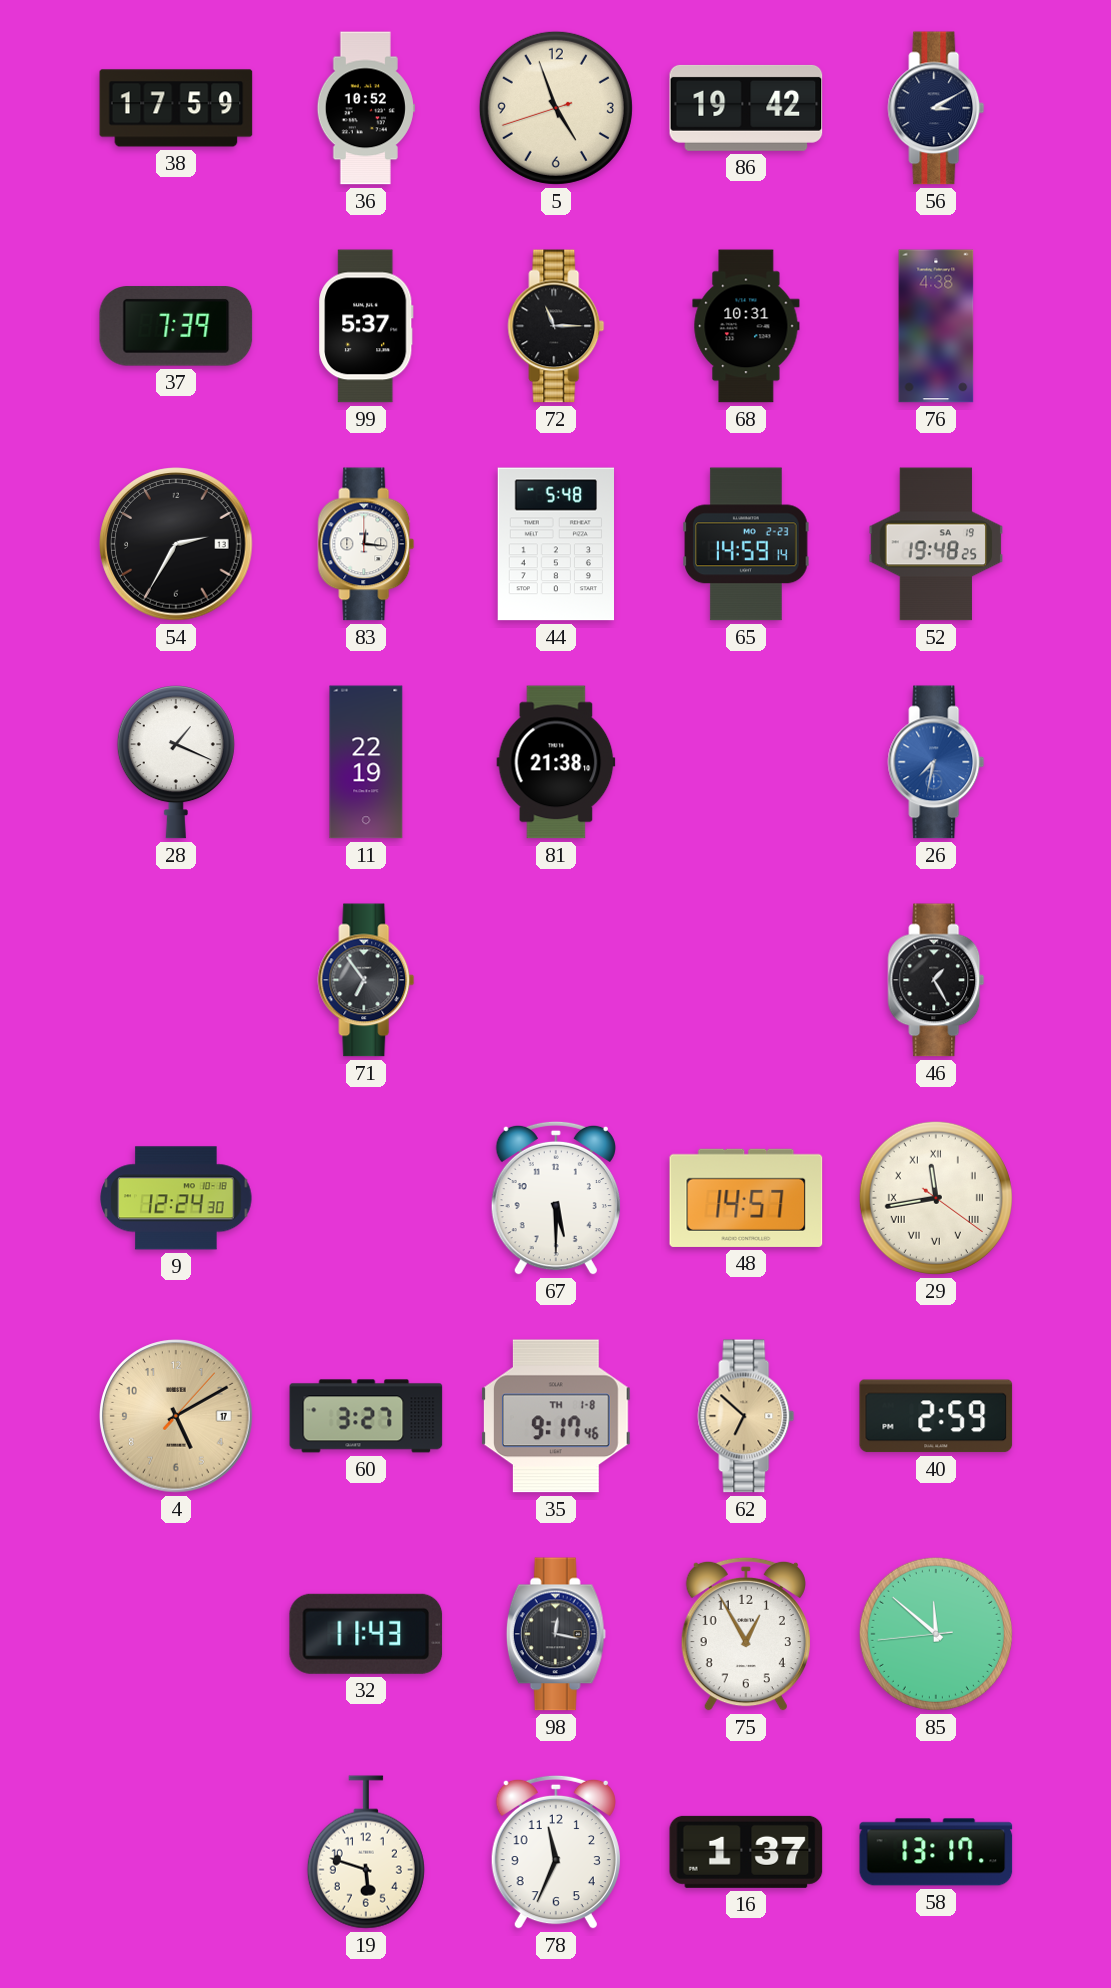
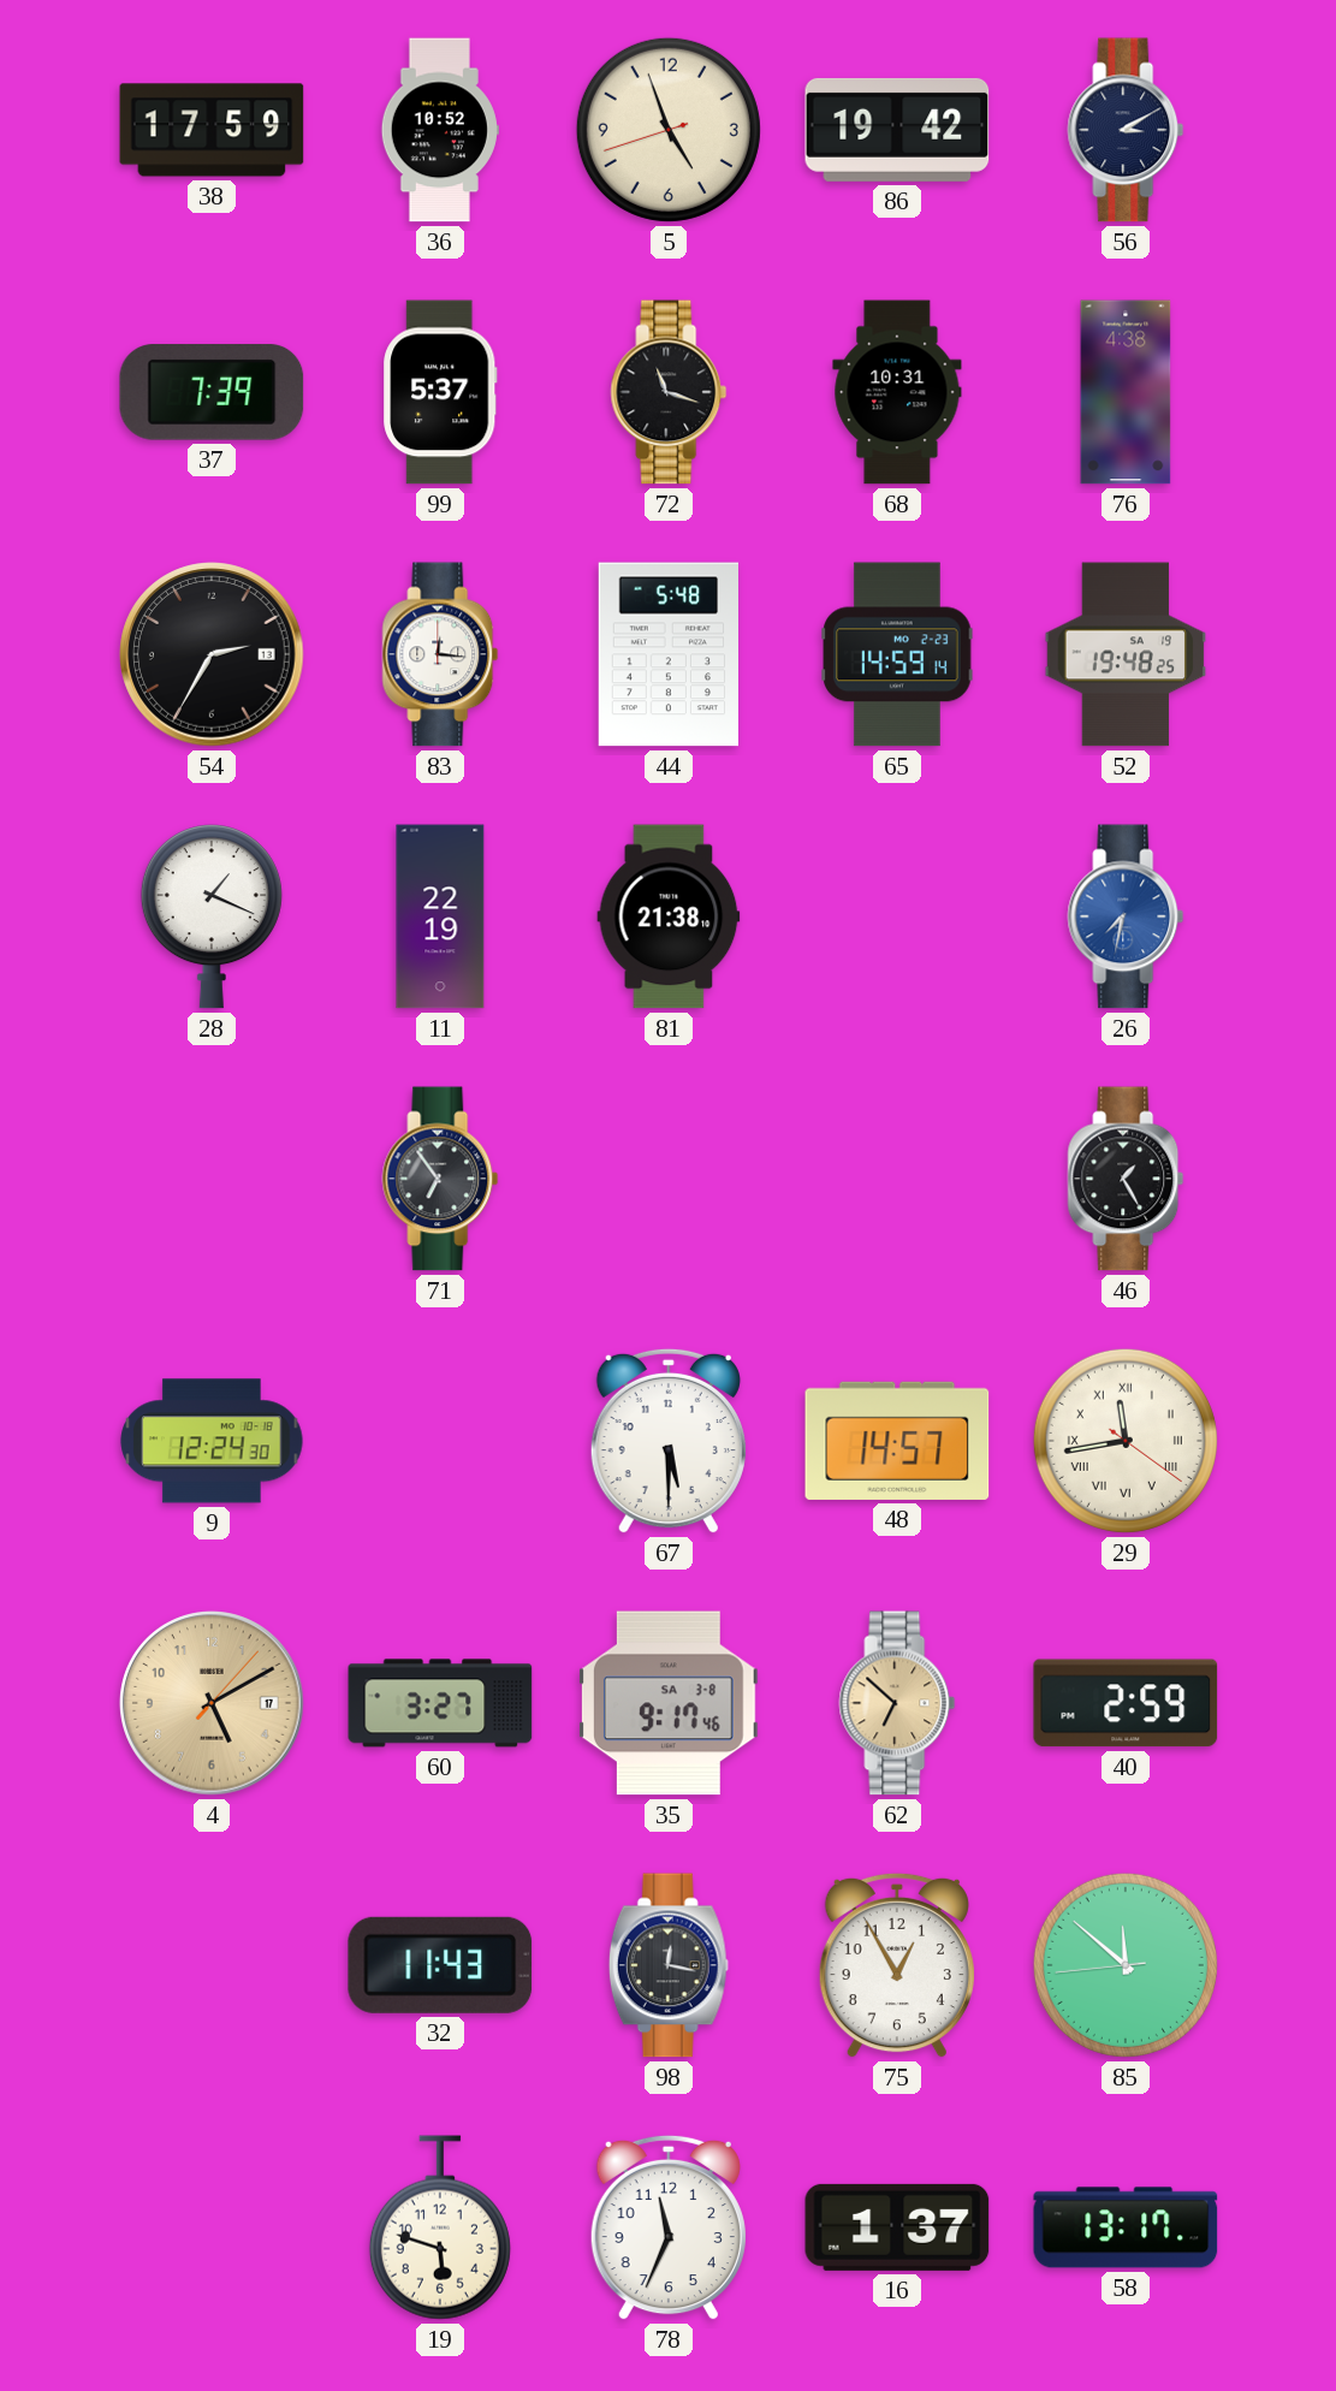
72: 11:15 -> 11:18
35 date: TH 1-8 -> SA 3-8
